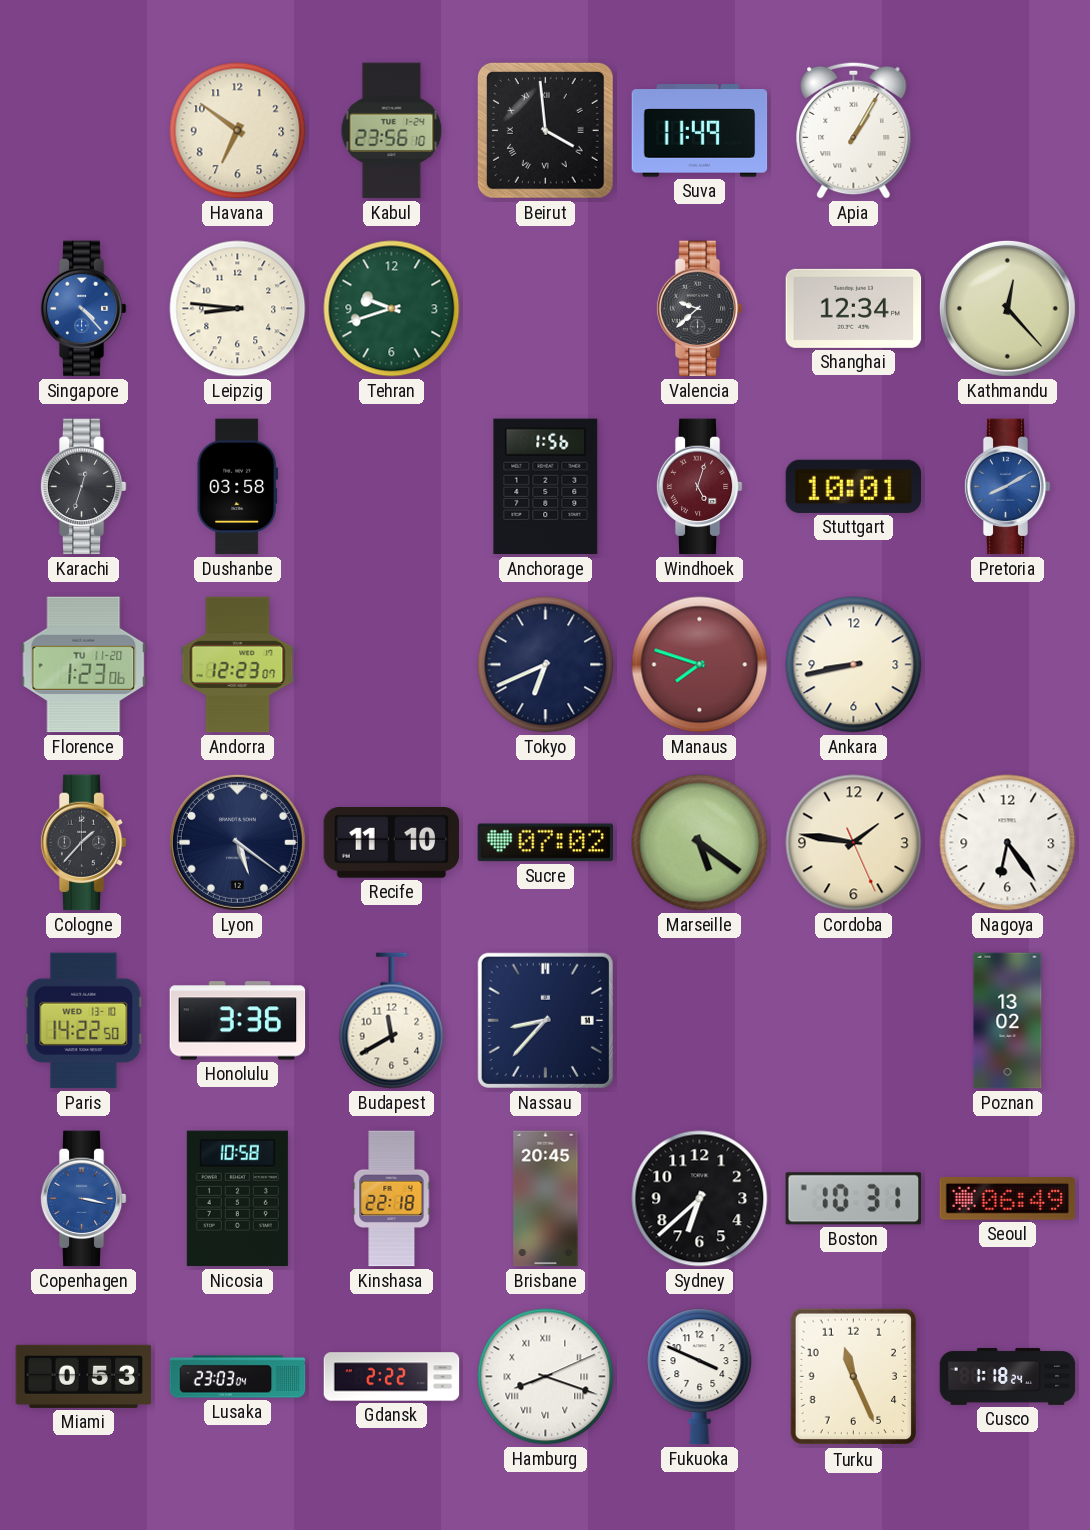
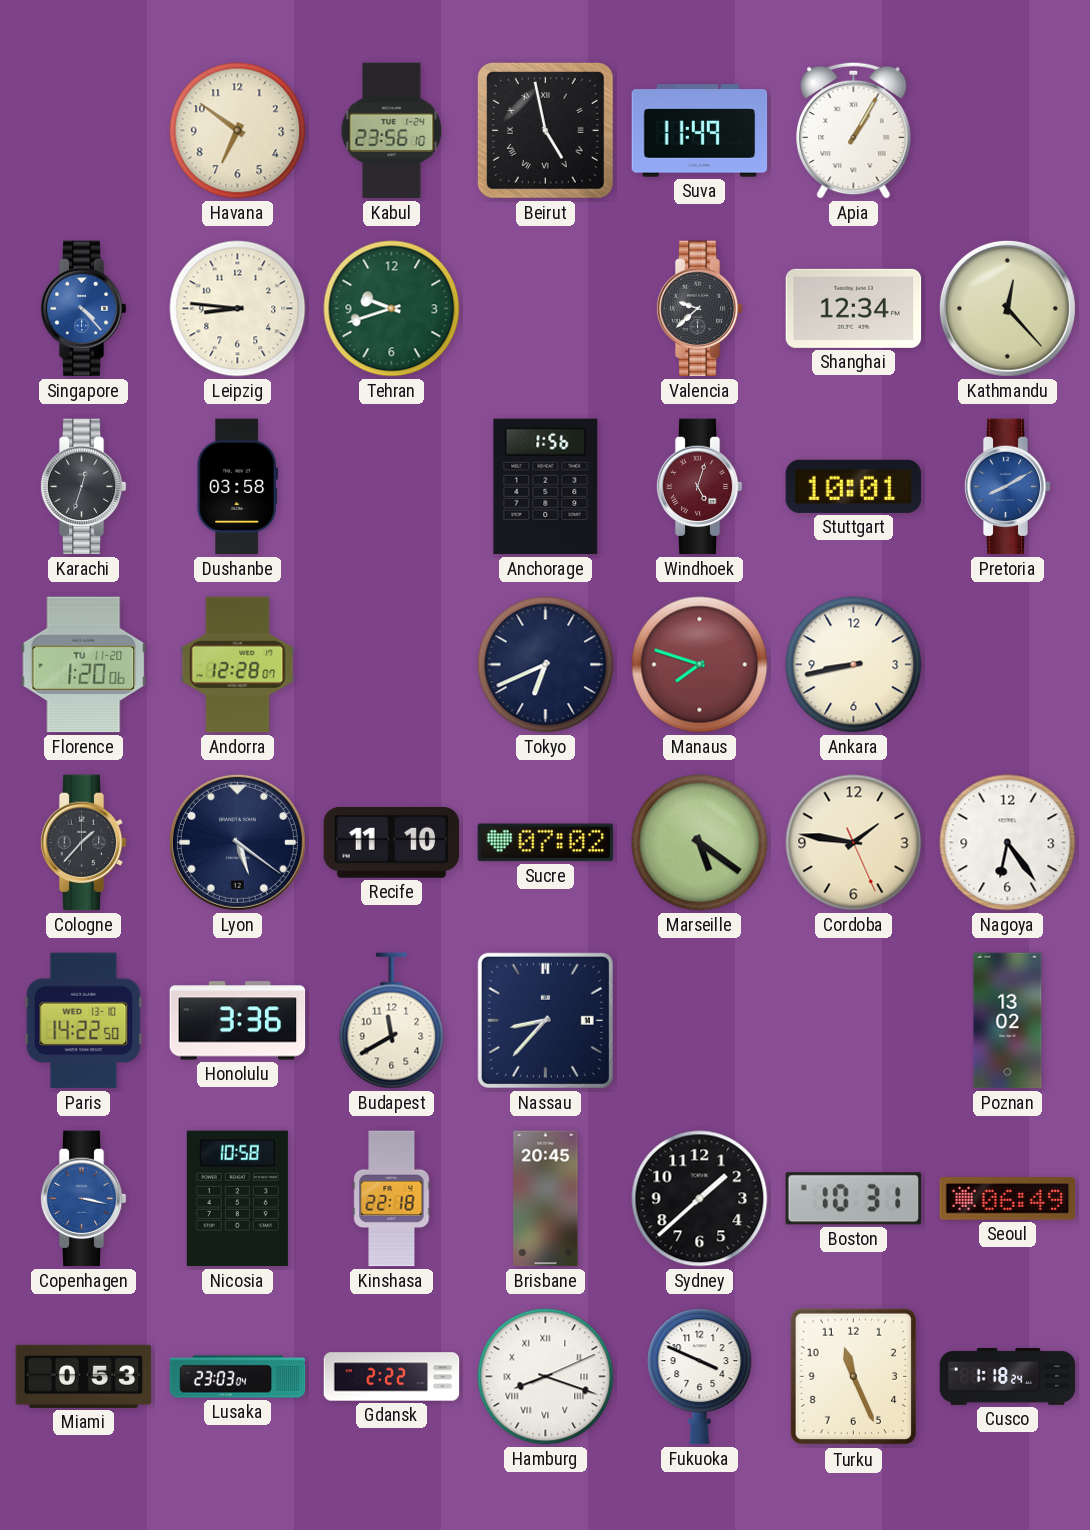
Beirut: 3:59 -> 4:58
Florence: 1:23 -> 1:20
Andorra: 12:23 -> 12:28
Sydney: 6:38 -> 1:38
